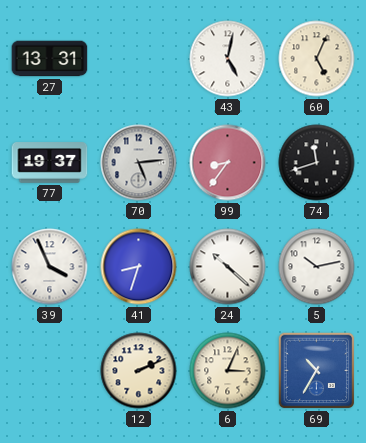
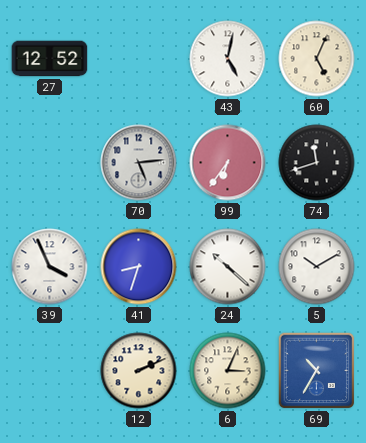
27: 13:31 -> 12:52
77: 19:37 -> none
99: 8:36 -> 6:36
5: 10:13 -> 10:10
